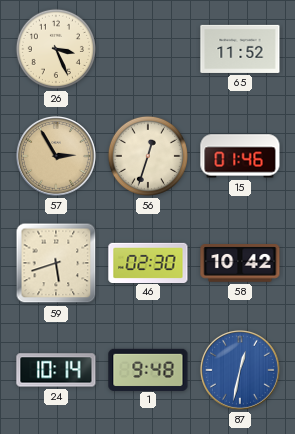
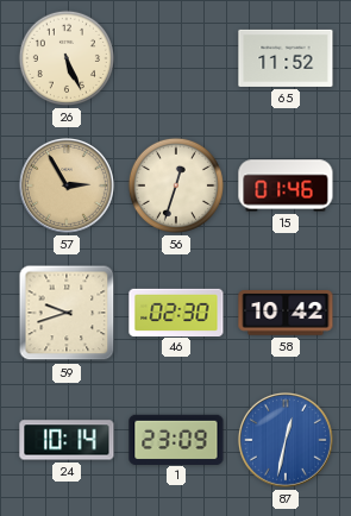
26: 3:26 -> 5:26
59: 5:42 -> 9:42
1: 9:48 -> 23:09
